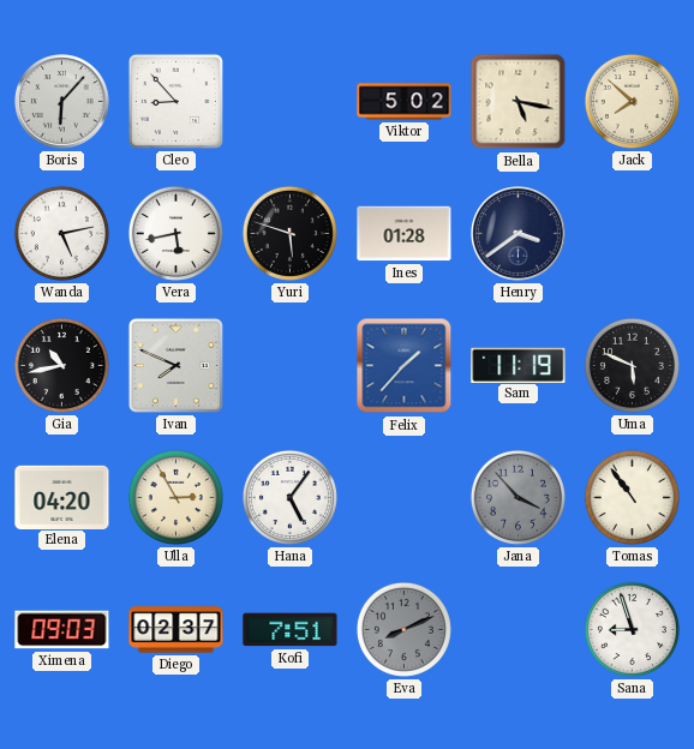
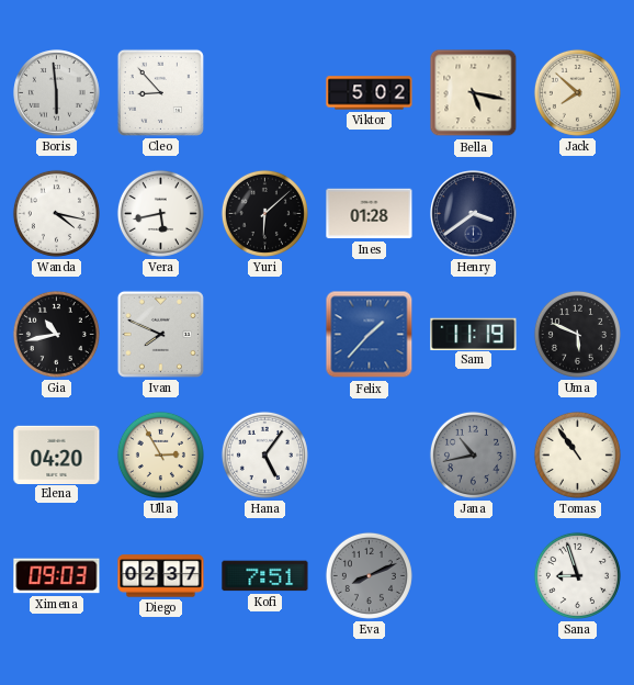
Boris: 6:07 -> 5:59
Wanda: 5:13 -> 4:17
Yuri: 5:48 -> 6:08
Jana: 3:53 -> 10:43
